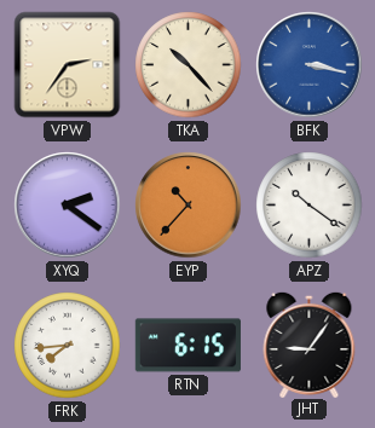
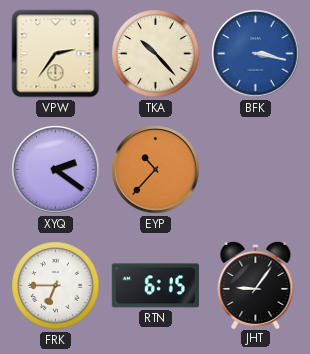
APZ: 10:21 -> none
FRK: 7:44 -> 6:45
